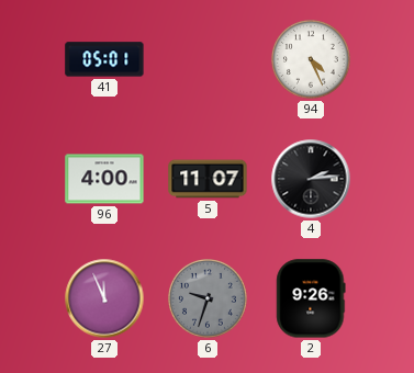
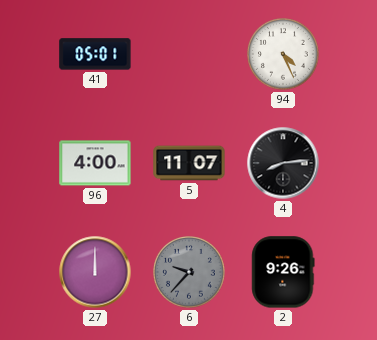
4: 2:14 -> 8:14
27: 11:56 -> 12:00
6: 9:33 -> 9:37
